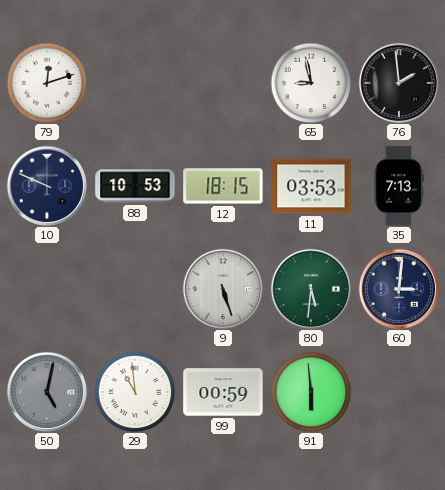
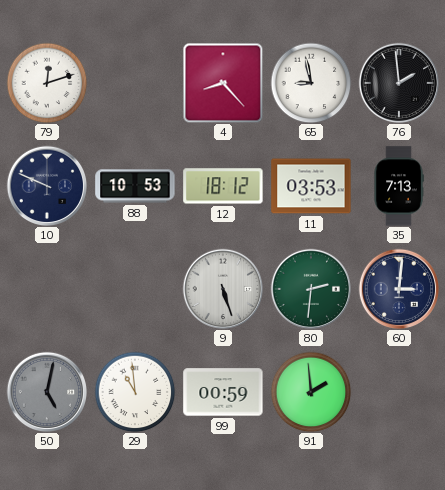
4: none -> 8:23
12: 18:15 -> 18:12
80: 5:31 -> 2:31
91: 5:59 -> 1:59
